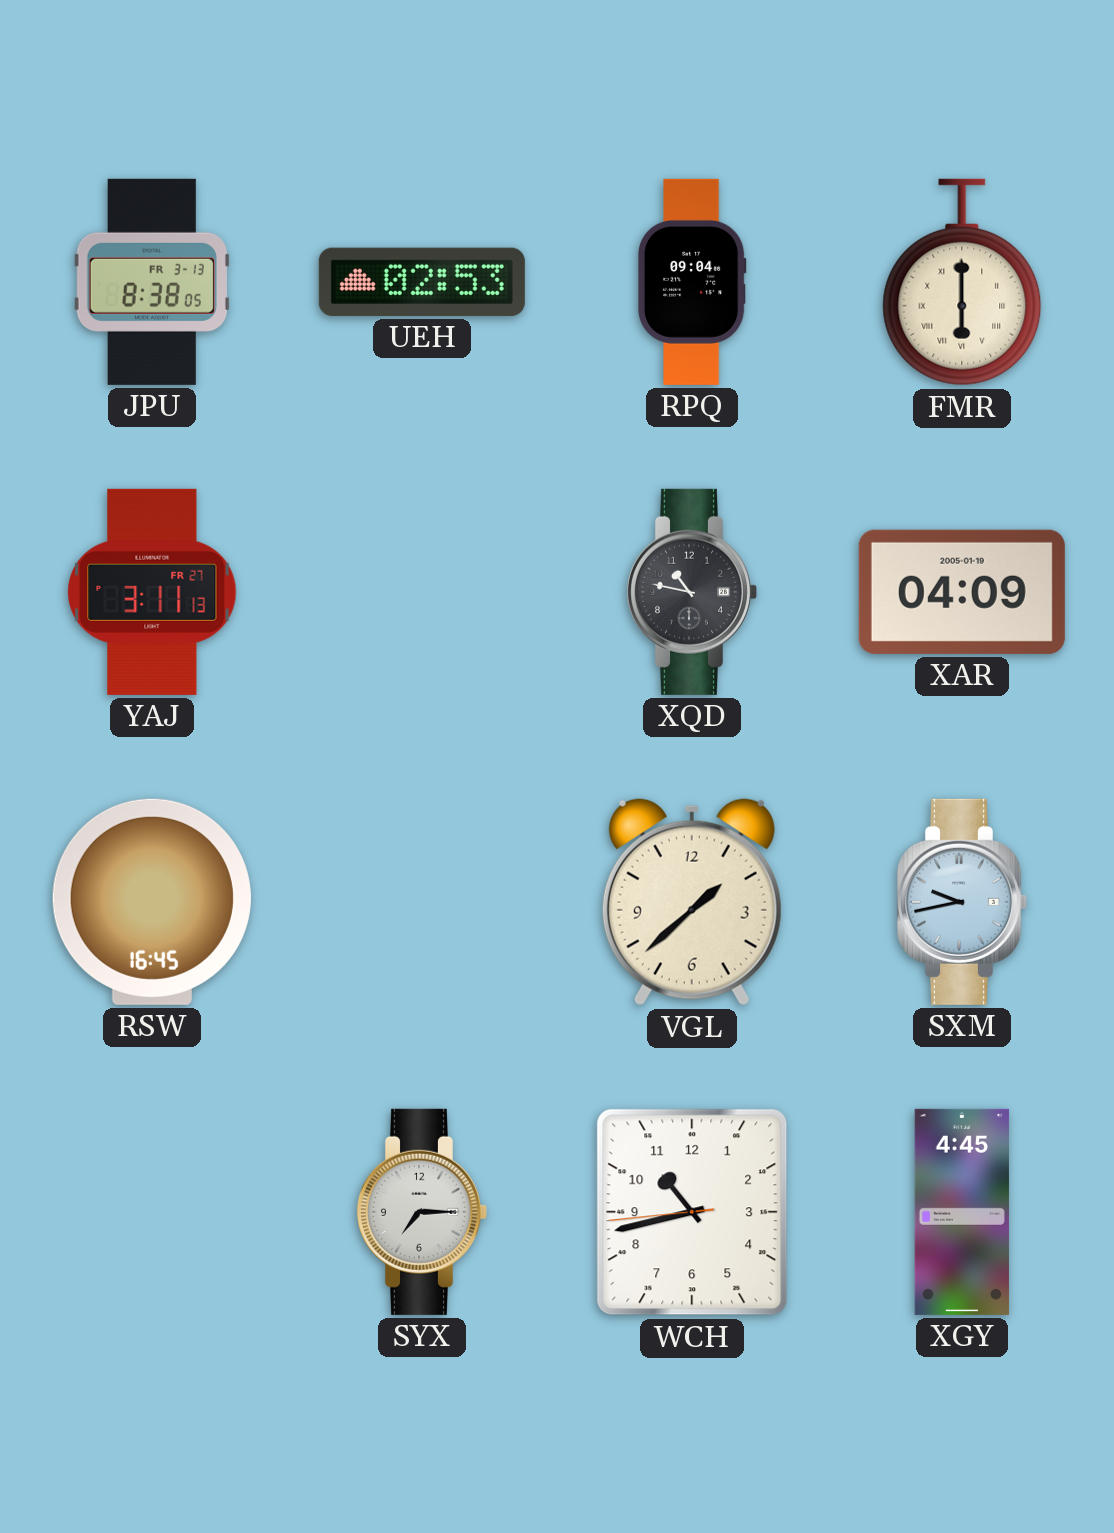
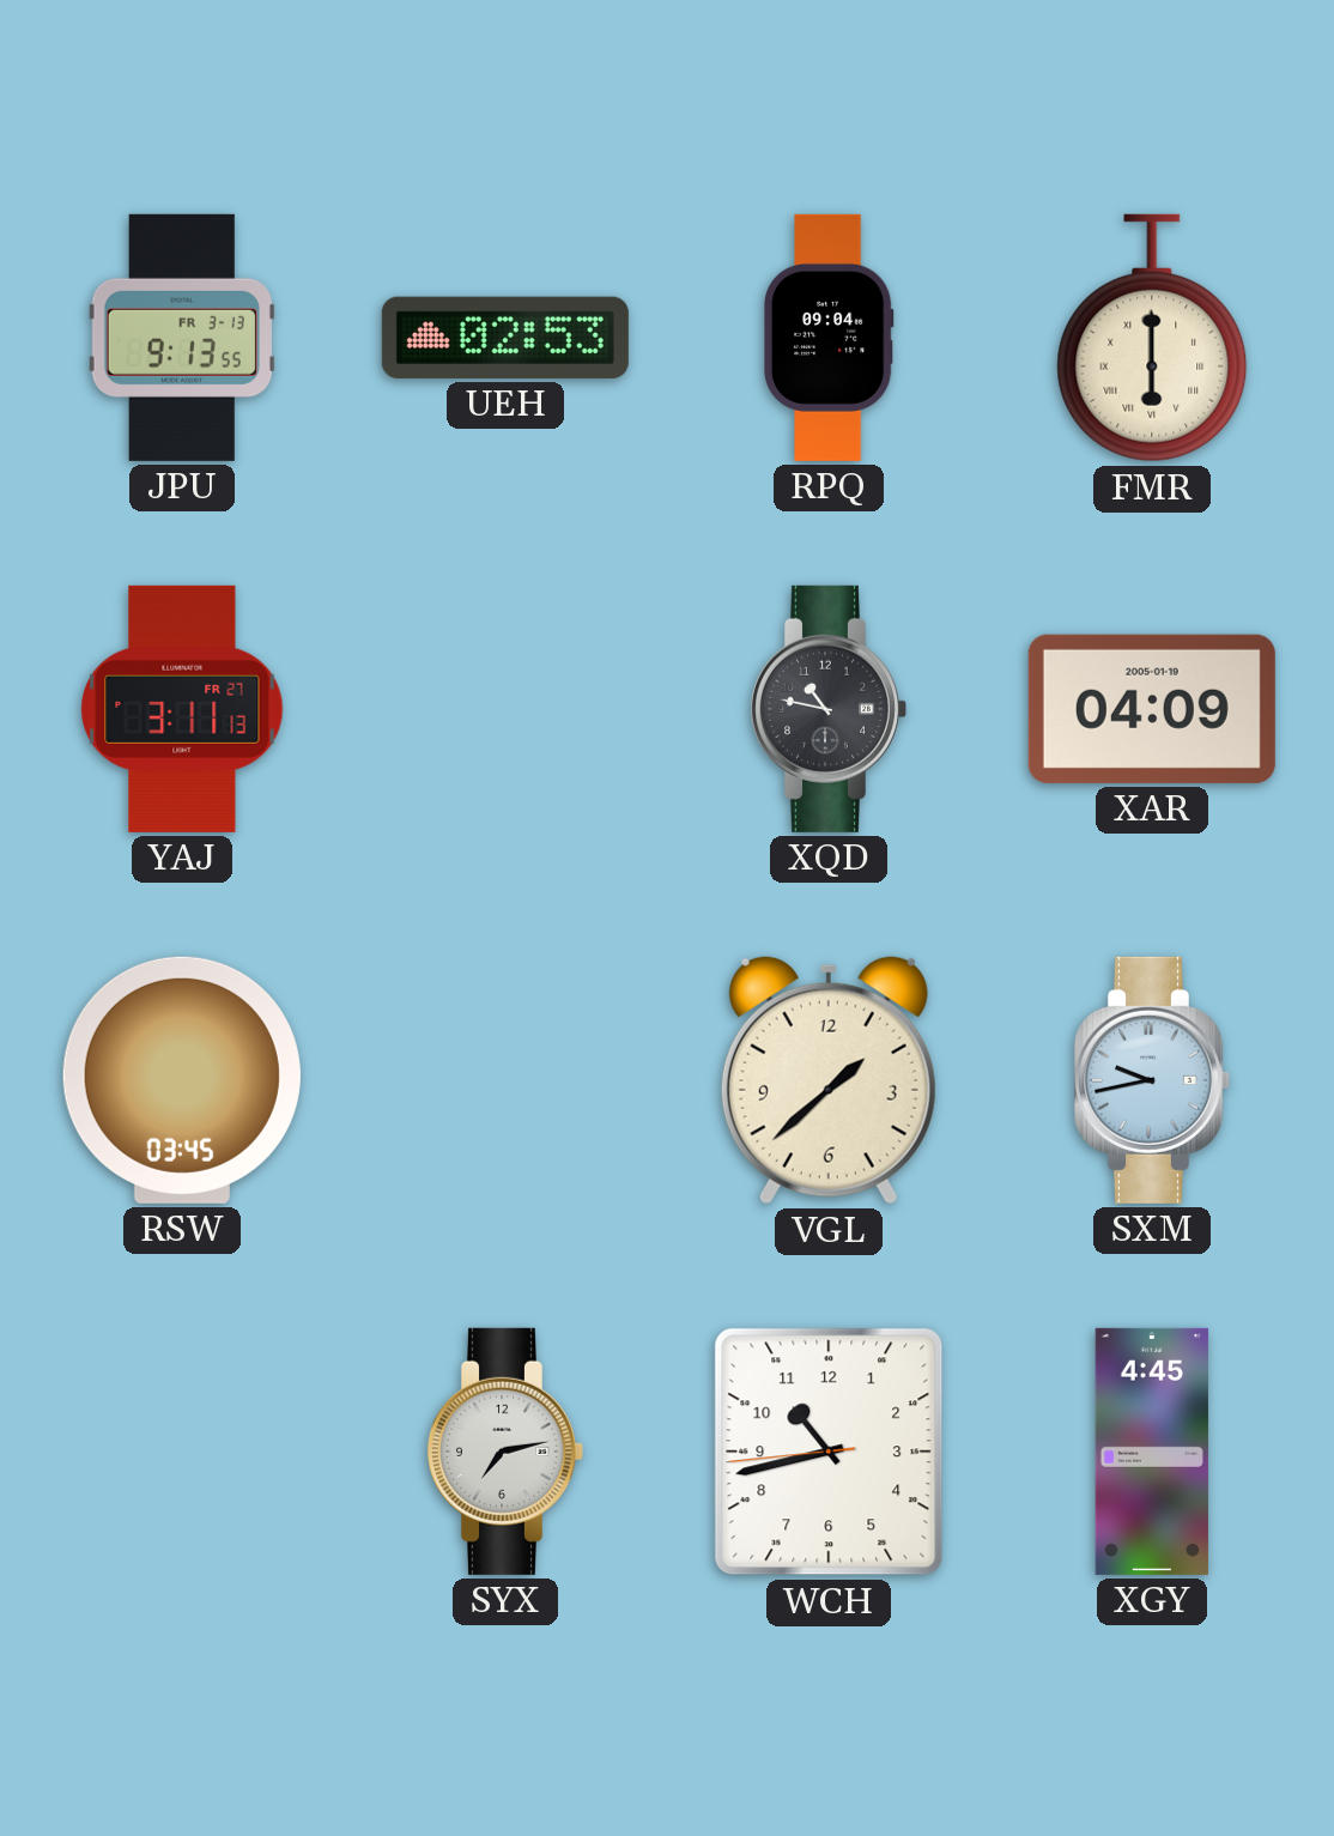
JPU: 8:38 -> 9:13
RSW: 16:45 -> 03:45
SYX: 7:15 -> 7:13
